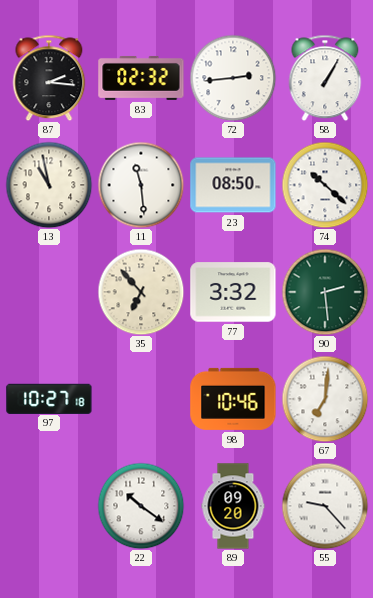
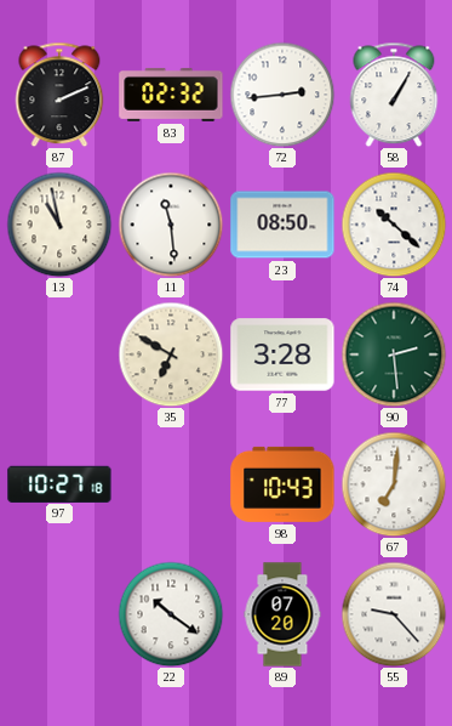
87: 2:16 -> 2:11
35: 6:53 -> 6:50
77: 3:32 -> 3:28
98: 10:46 -> 10:43
89: 09:20 -> 07:20
